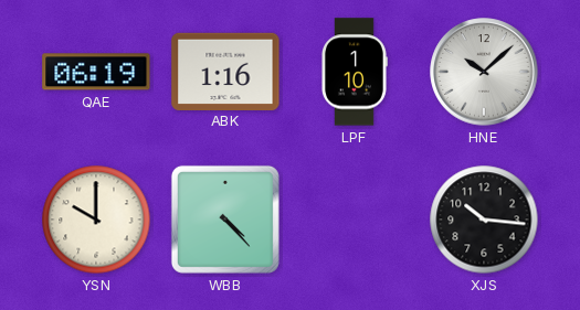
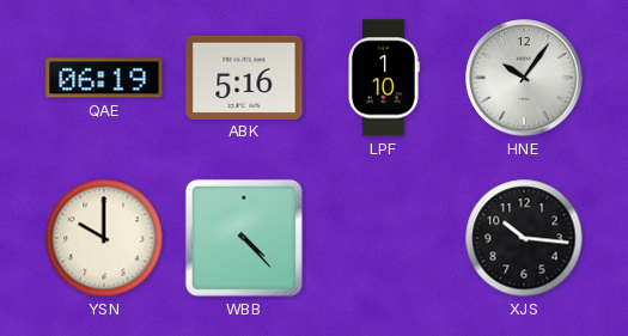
ABK: 1:16 -> 5:16
HNE: 10:08 -> 10:06
